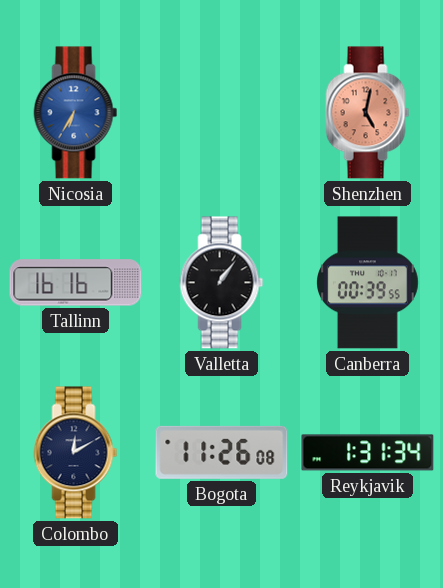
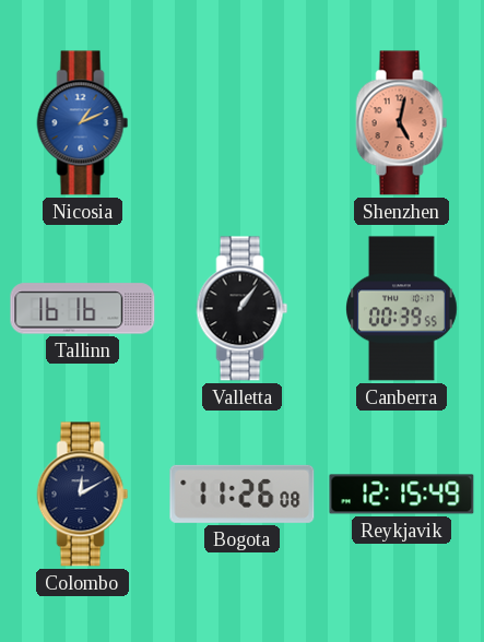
Nicosia: 6:35 -> 1:11
Reykjavik: 1:31 -> 12:15
